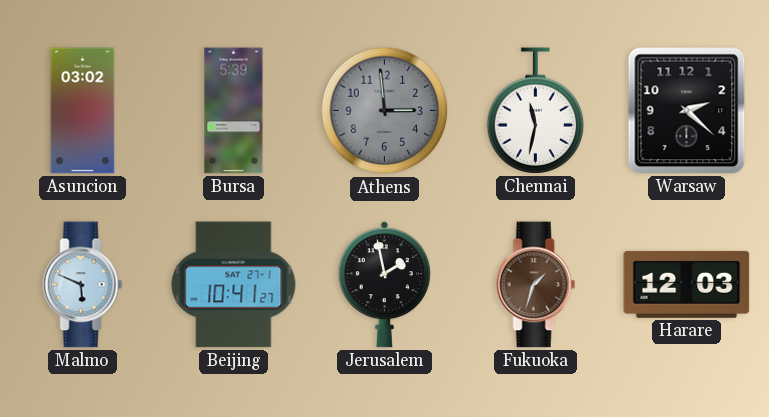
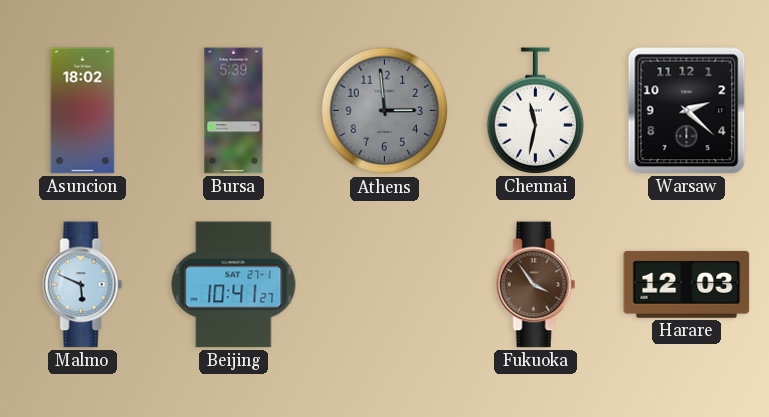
Asuncion: 03:02 -> 18:02
Jerusalem: 1:58 -> none
Fukuoka: 1:33 -> 3:54
